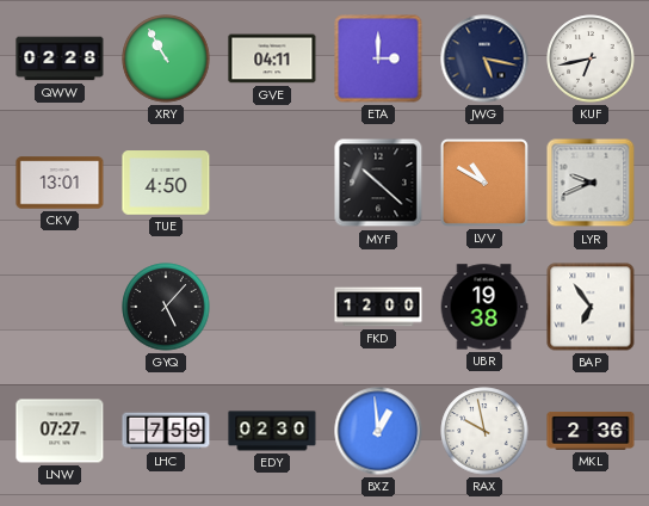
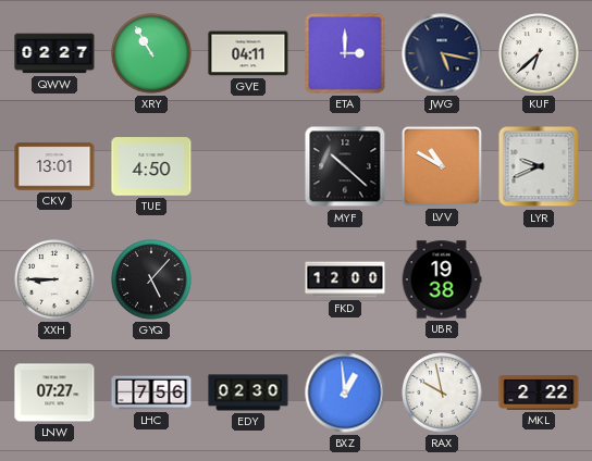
QWW: 02:28 -> 02:27
KUF: 6:43 -> 6:38
XXH: none -> 8:45
BAP: 6:54 -> none
LHC: 7:59 -> 7:56
MKL: 2:36 -> 2:22
